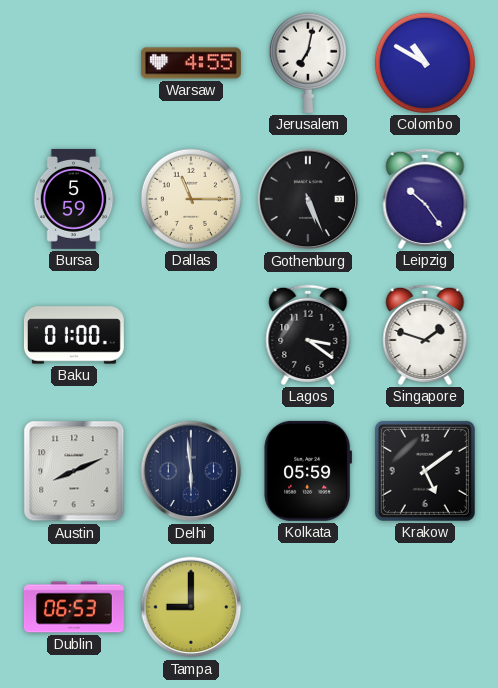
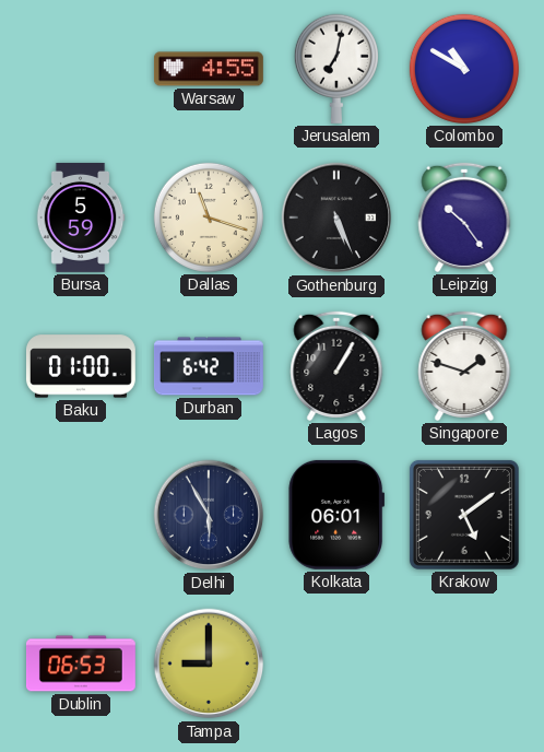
Dallas: 11:15 -> 11:18
Durban: none -> 6:42
Lagos: 3:21 -> 1:05
Austin: 8:11 -> none
Delhi: 5:59 -> 5:55
Kolkata: 05:59 -> 06:01
